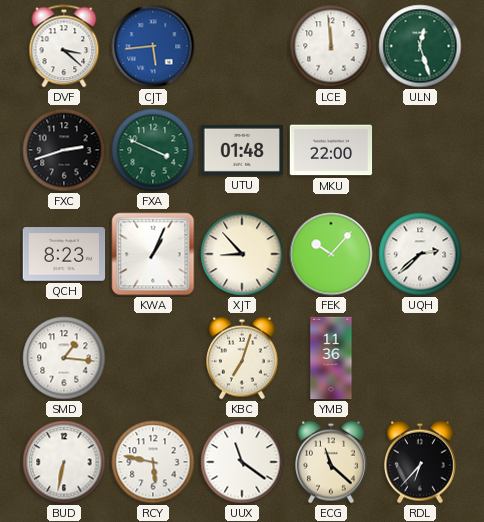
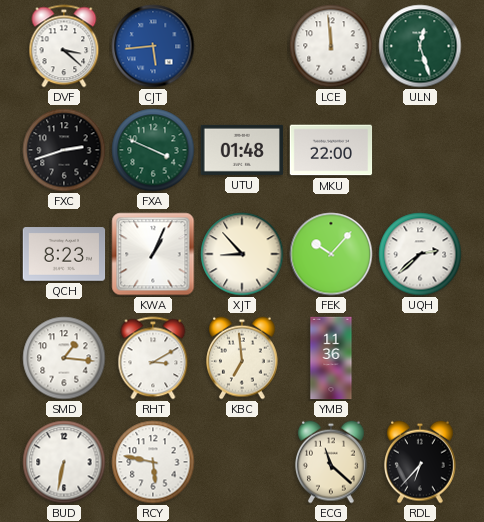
RHT: none -> 3:10
KBC: 7:03 -> 6:59
UUX: 11:21 -> none
